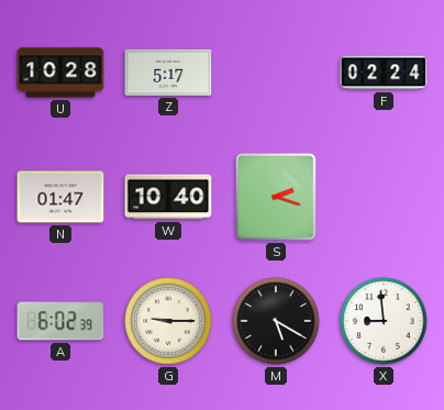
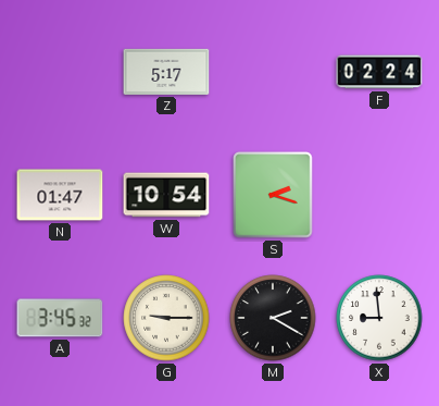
U: 10:28 -> none
W: 10:40 -> 10:54
A: 6:02 -> 3:45
M: 5:20 -> 2:20
